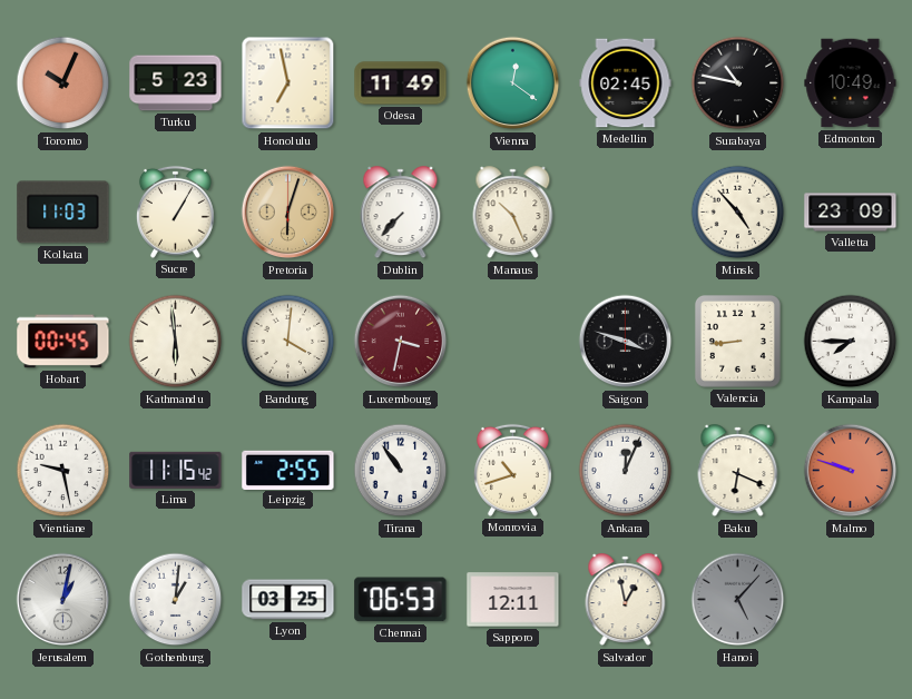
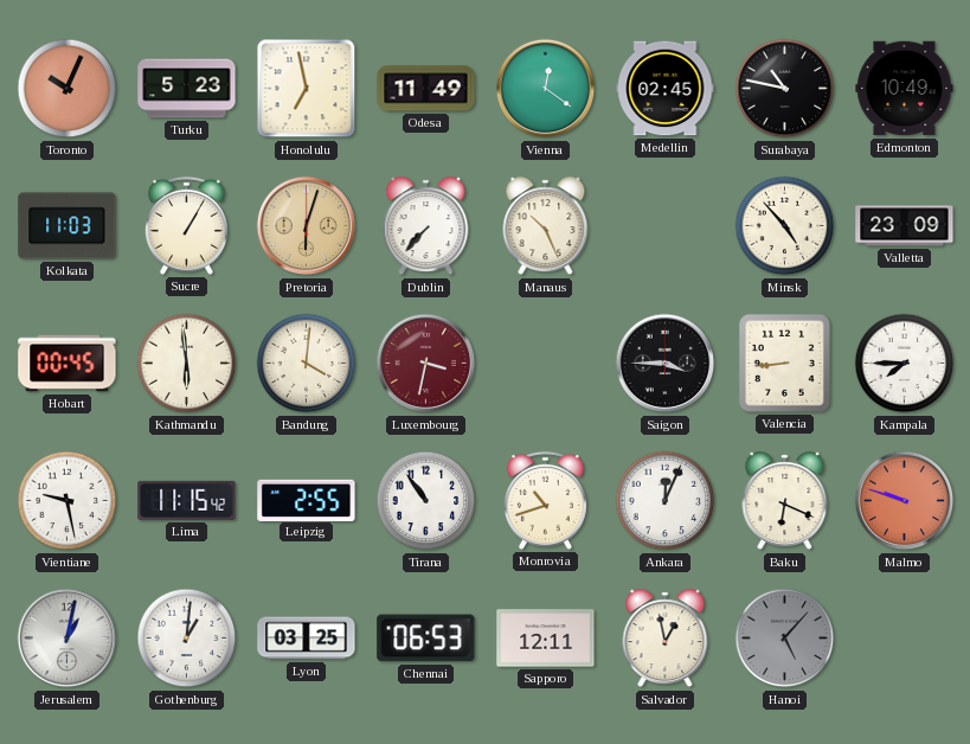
Saigon: 3:48 -> 3:45
